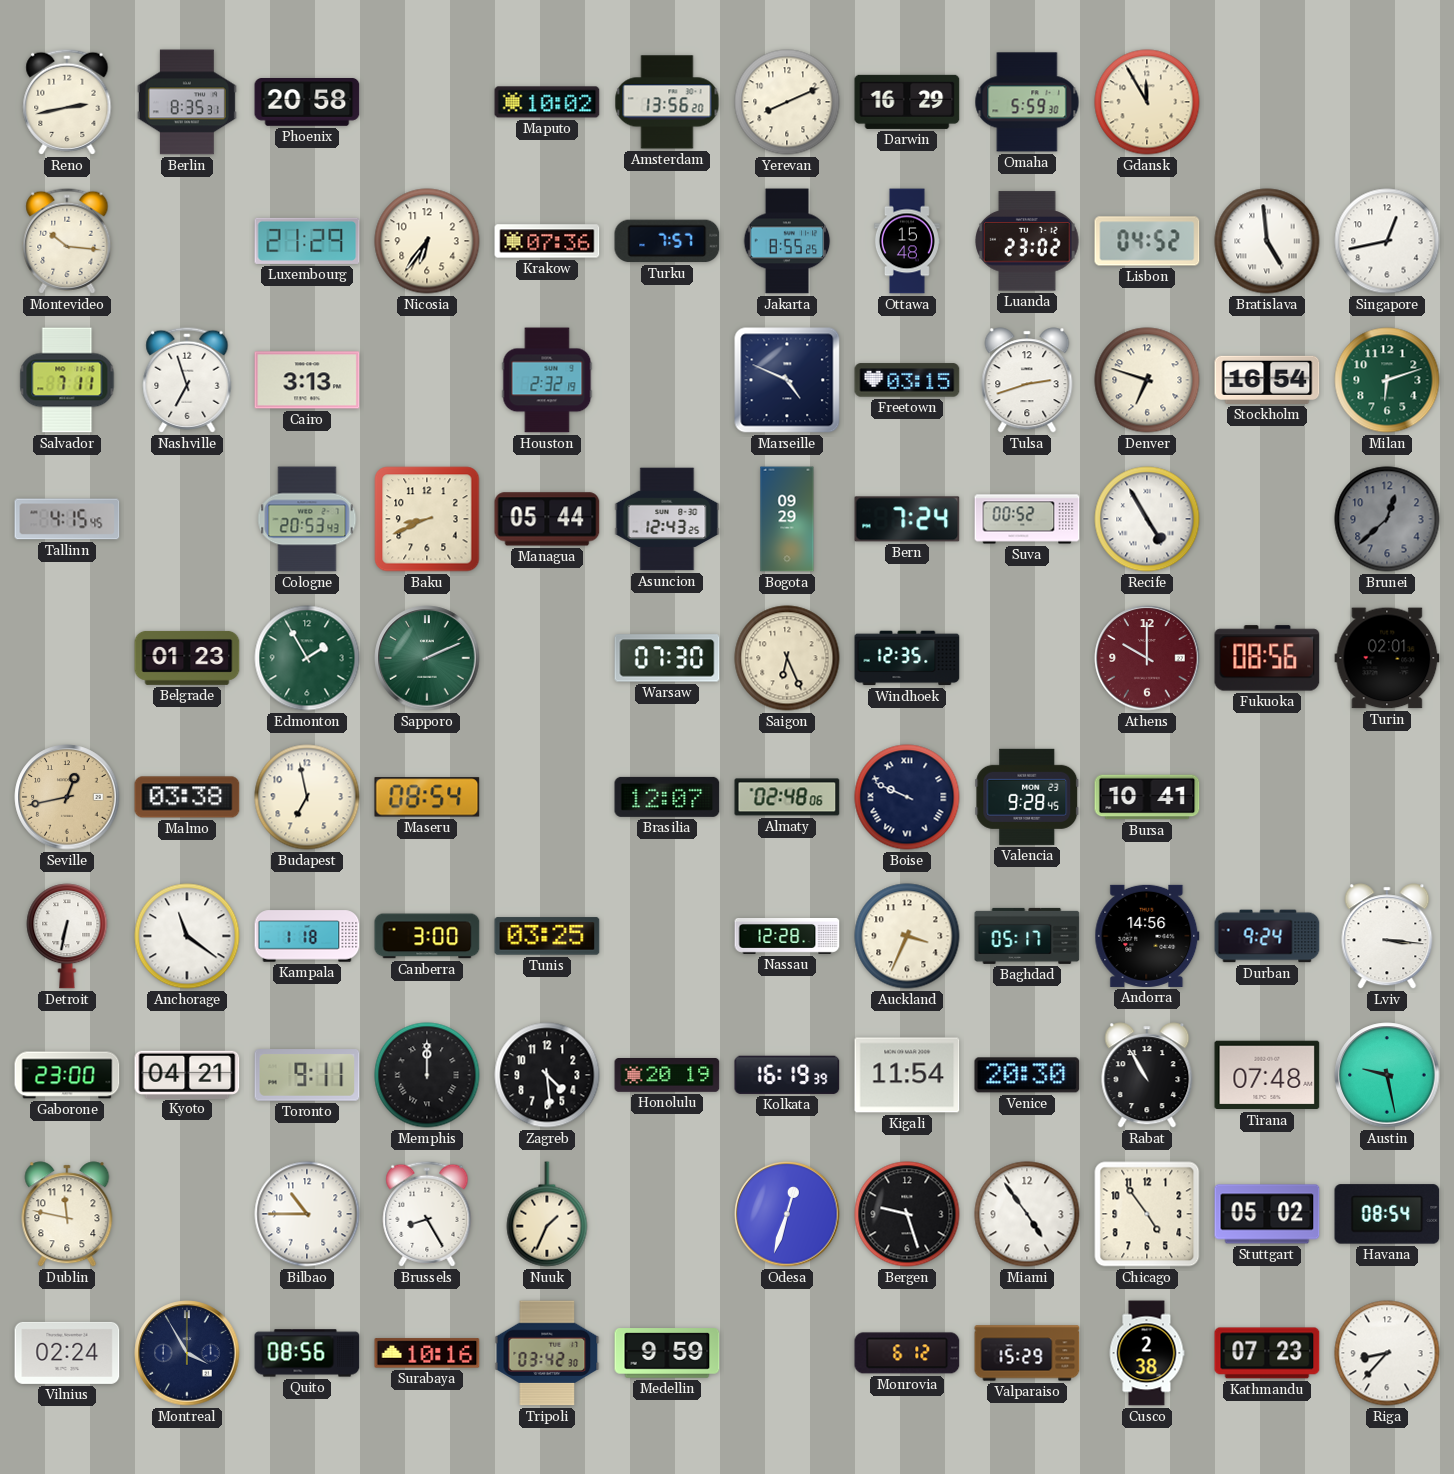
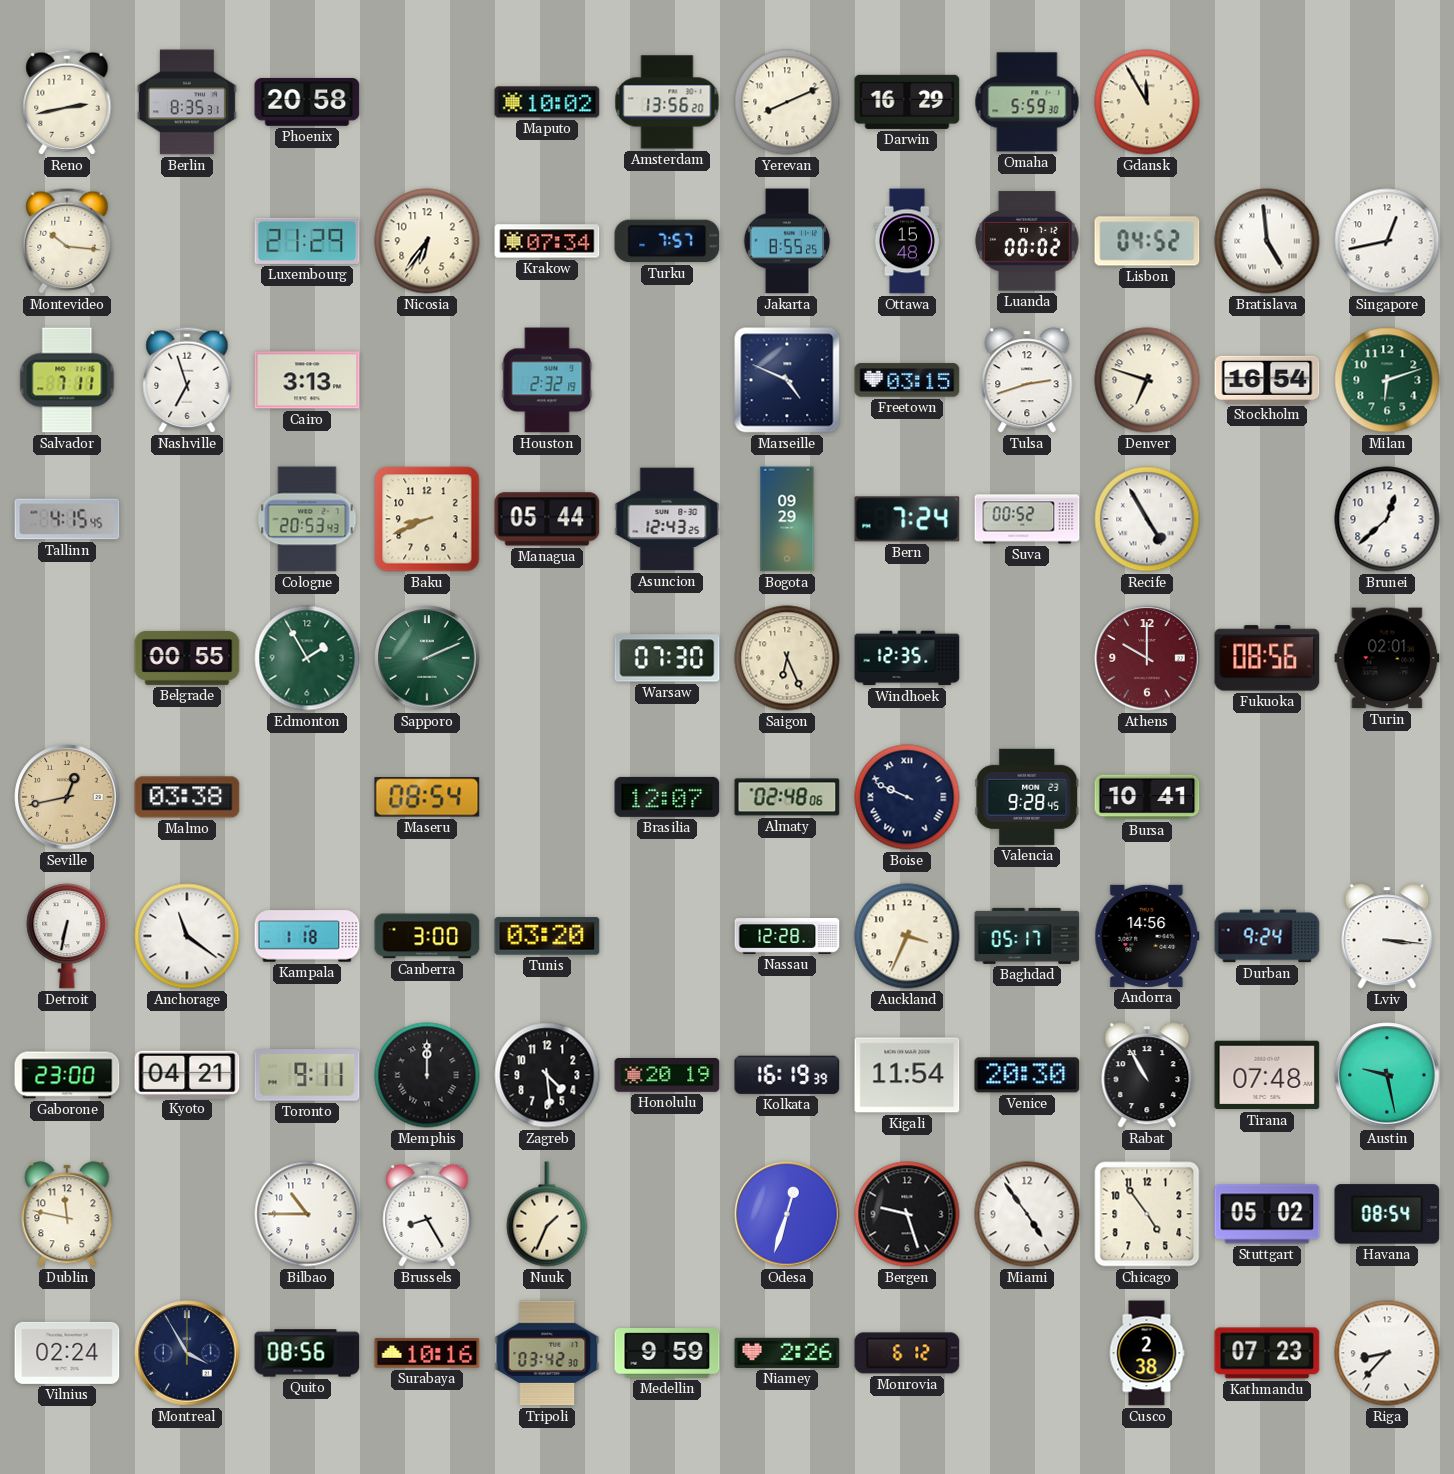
Krakow: 07:36 -> 07:34
Luanda: 23:02 -> 00:02
Brunei dial: grey -> white
Belgrade: 01:23 -> 00:55
Budapest: 6:58 -> none
Tunis: 03:25 -> 03:20
Niamey: none -> 2:26
Valparaiso: 15:29 -> none
